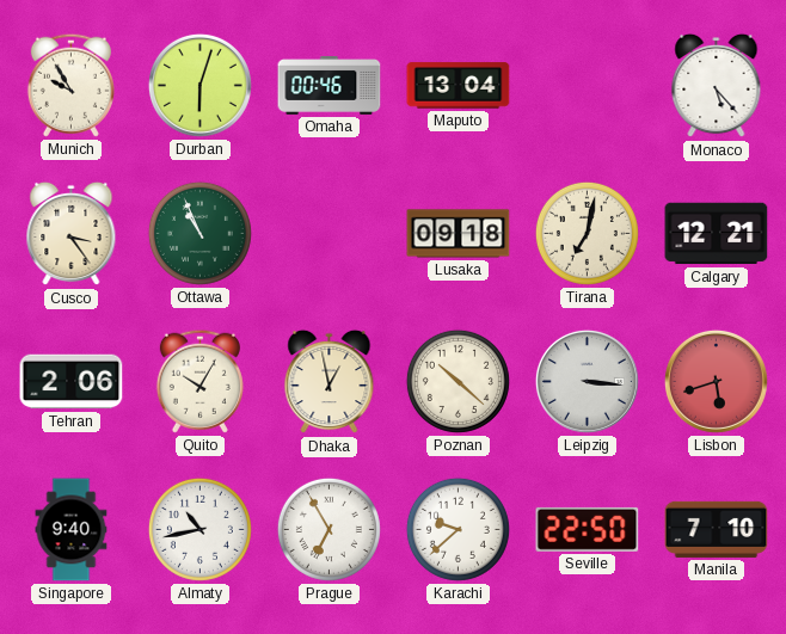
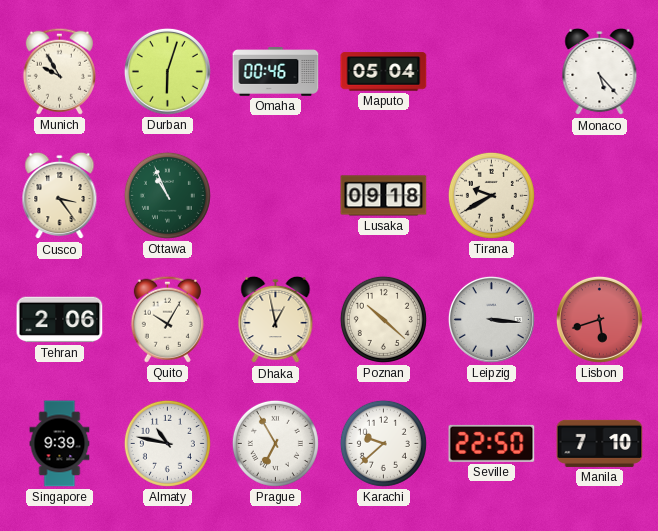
Maputo: 13:04 -> 05:04
Tirana: 7:02 -> 9:40
Calgary: 12:21 -> none
Singapore: 9:40 -> 9:39
Almaty: 10:43 -> 10:47
